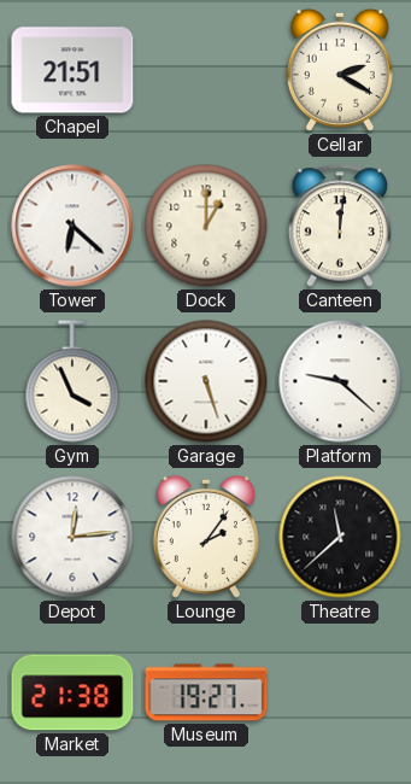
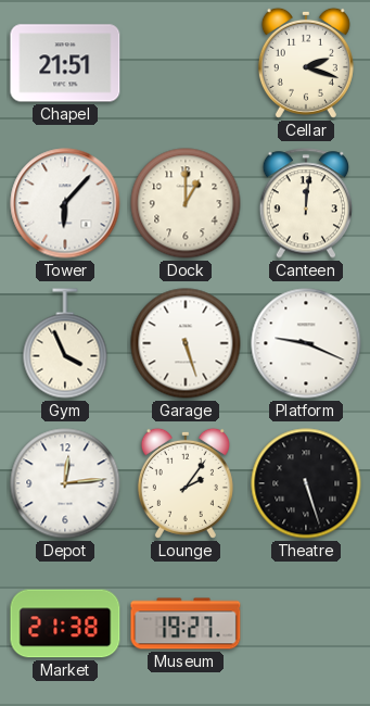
Cellar: 2:20 -> 2:18
Tower: 6:22 -> 6:07
Platform: 9:22 -> 9:19
Theatre: 11:38 -> 5:27
